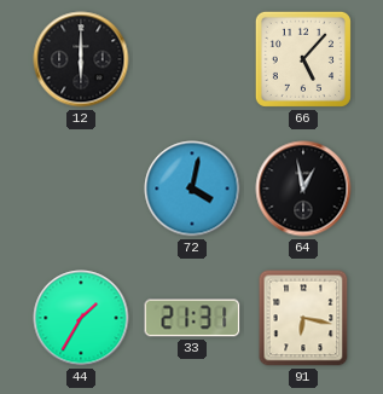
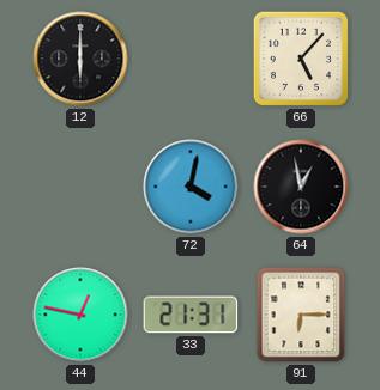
44: 1:35 -> 12:47
91: 6:17 -> 6:15
